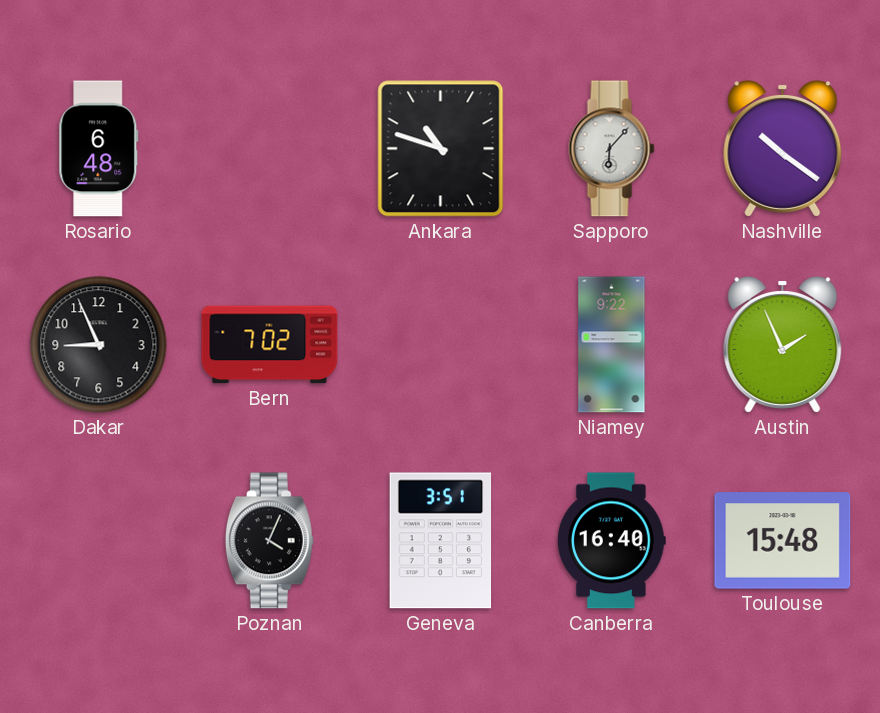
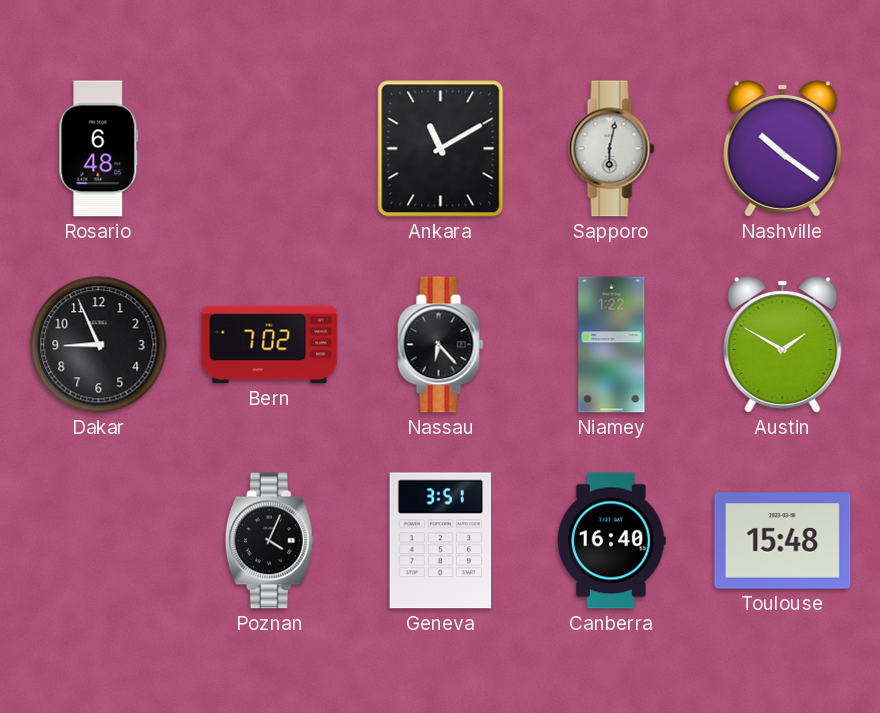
Ankara: 10:48 -> 11:10
Sapporo: 6:07 -> 6:02
Nassau: none -> 6:23
Niamey: 9:22 -> 1:22
Austin: 1:56 -> 1:50
